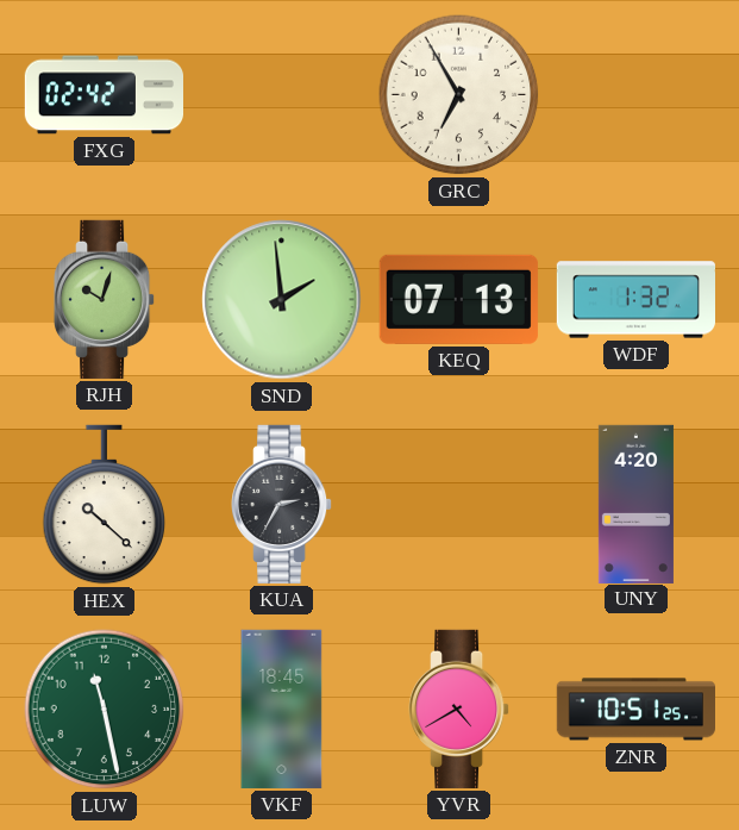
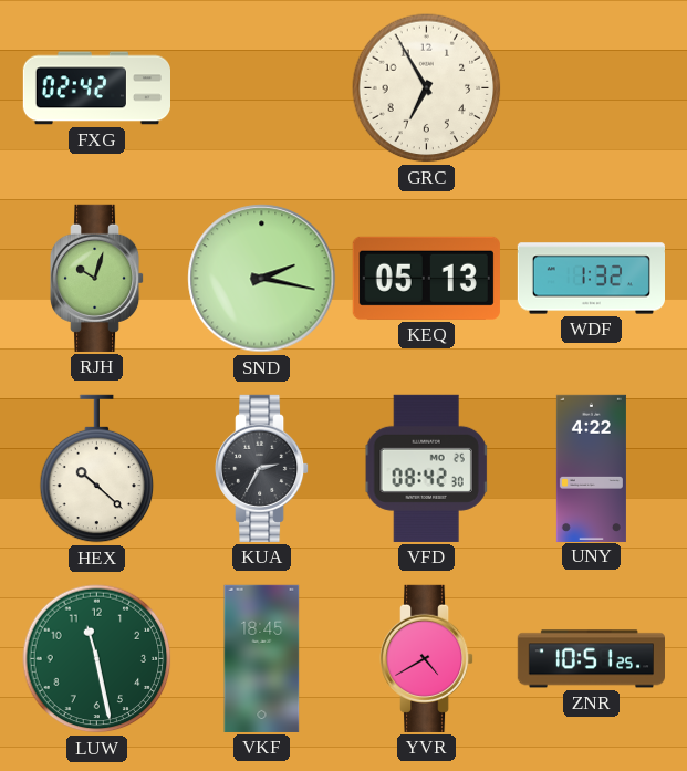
SND: 1:59 -> 2:17
KEQ: 07:13 -> 05:13
VFD: none -> 08:42
UNY: 4:20 -> 4:22
